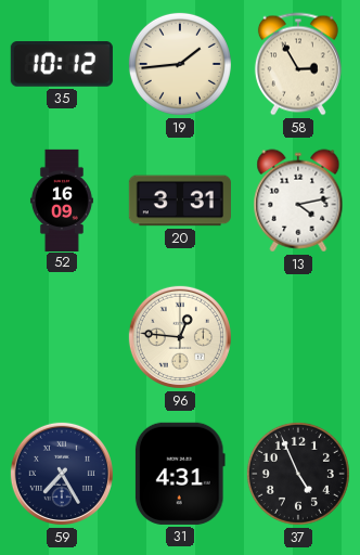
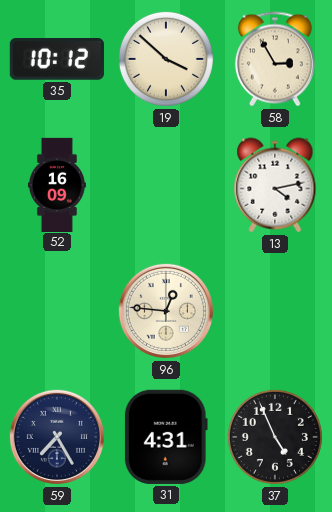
19: 1:44 -> 3:52
20: 3:31 -> none
